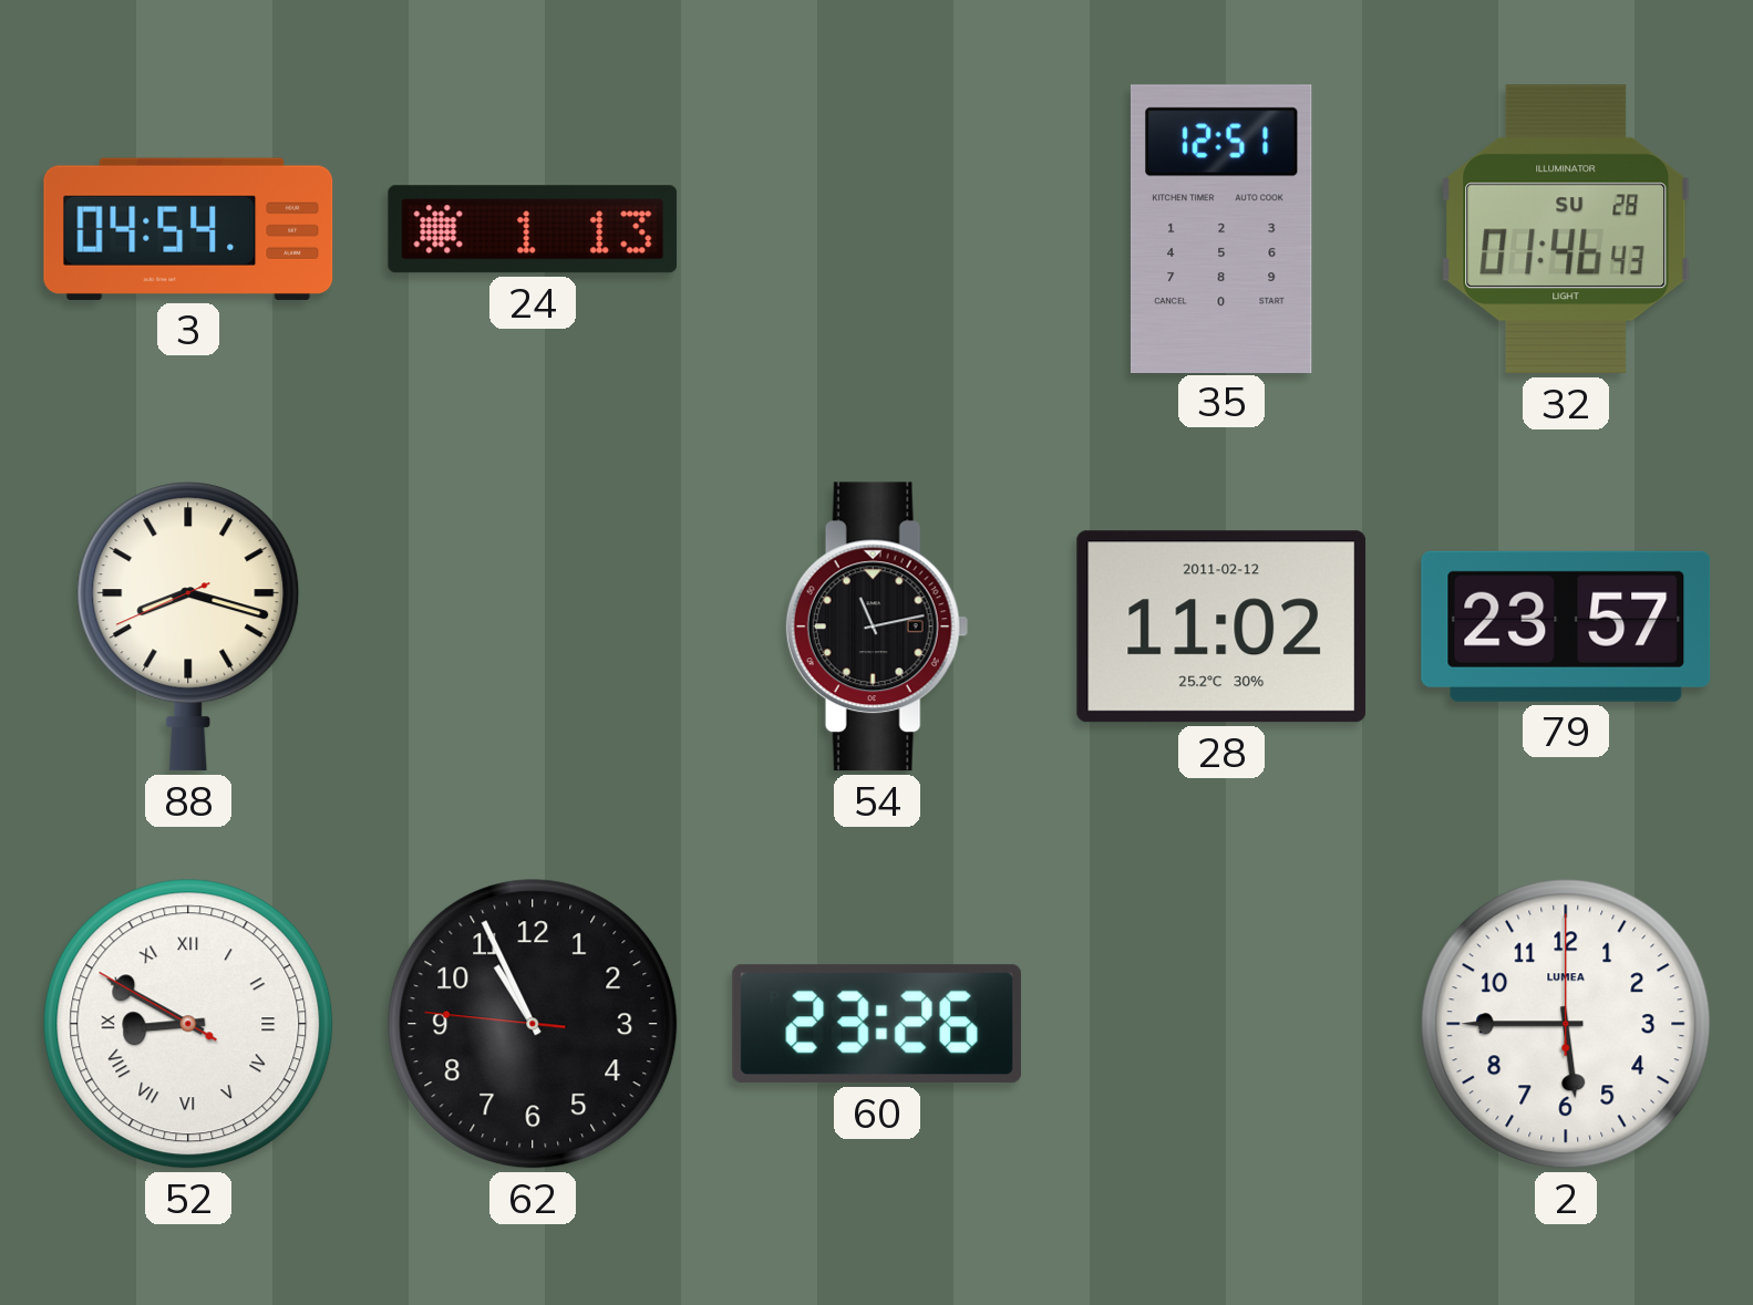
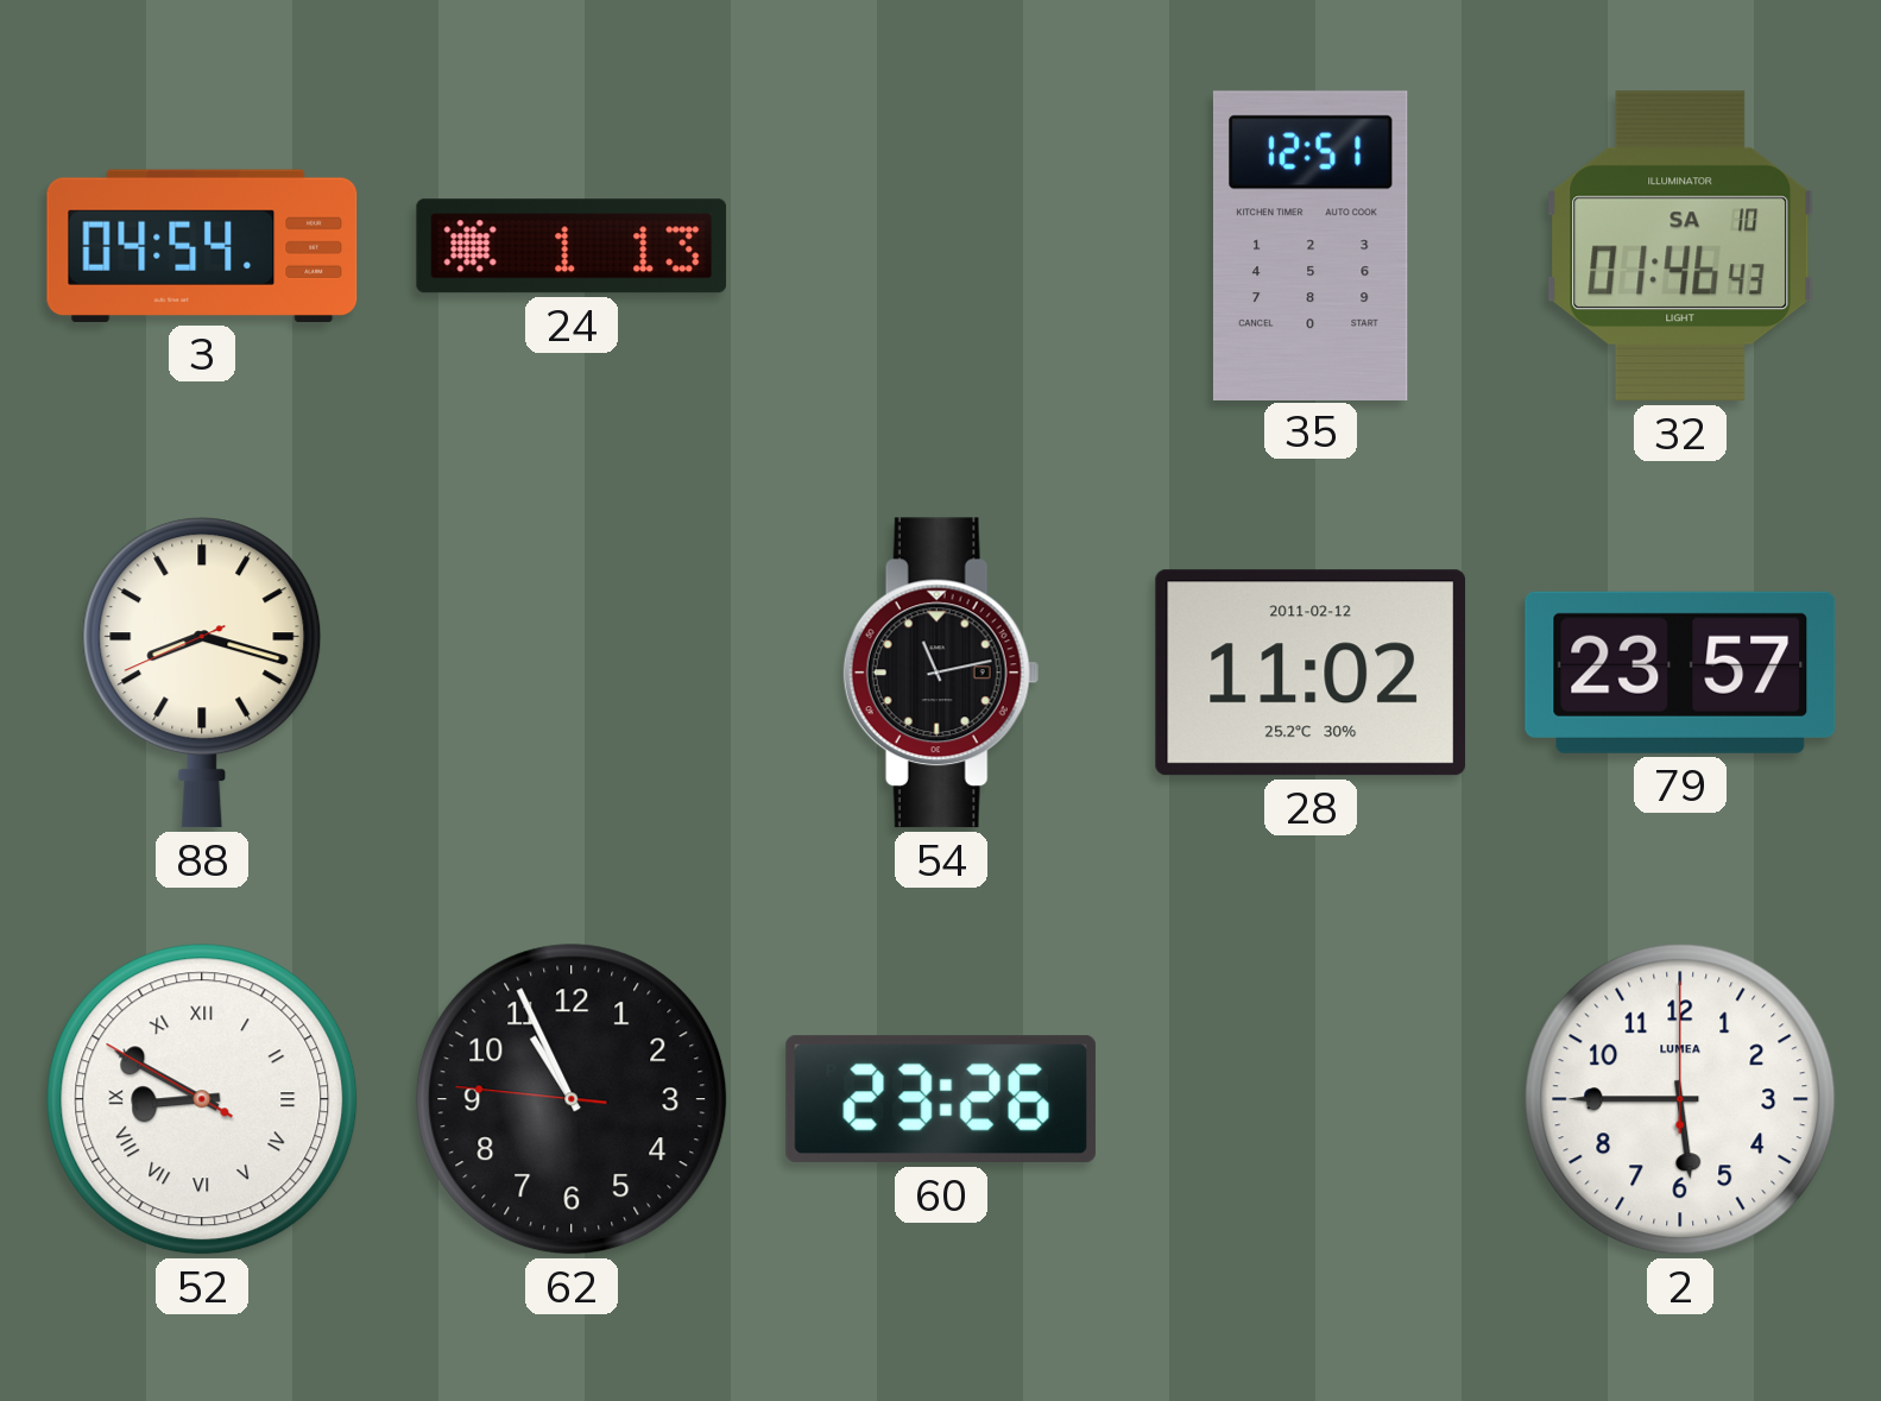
32 date: SU 28 -> SA 10
